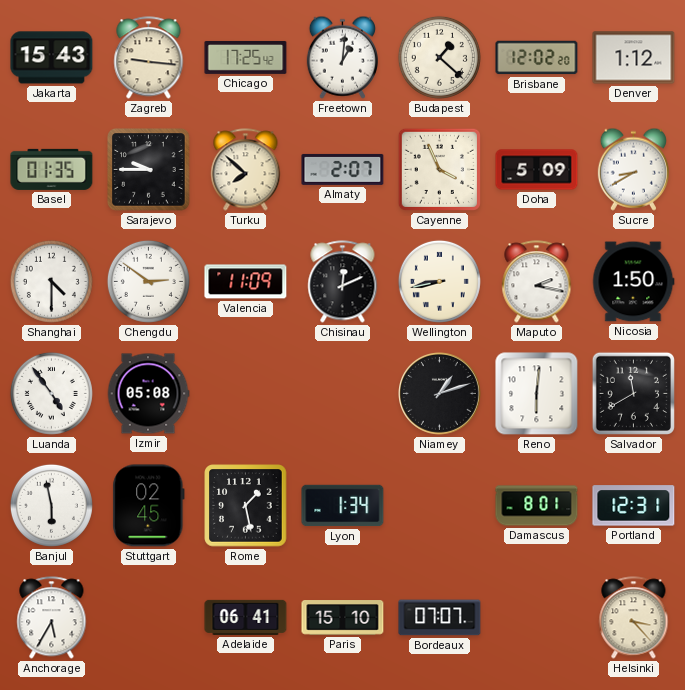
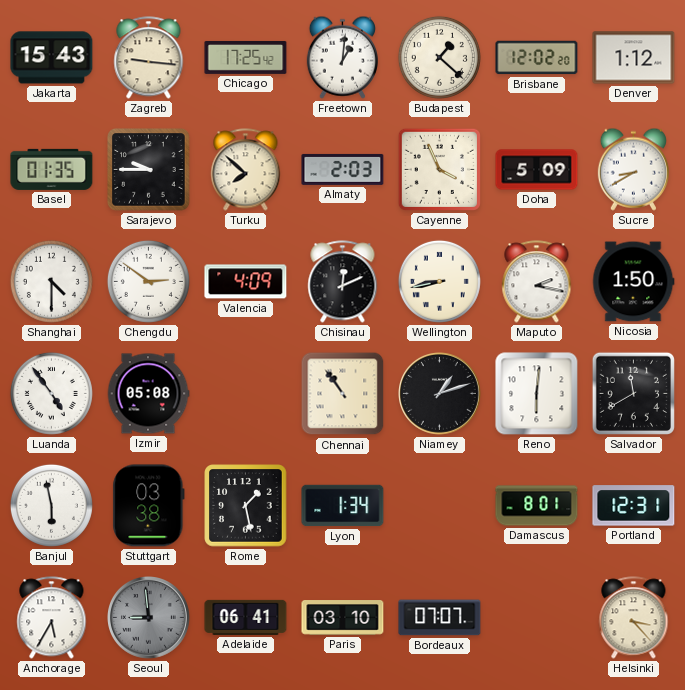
Almaty: 2:07 -> 2:03
Valencia: 11:09 -> 4:09
Chennai: none -> 10:54
Stuttgart: 02:45 -> 03:38
Seoul: none -> 8:59
Paris: 15:10 -> 03:10
